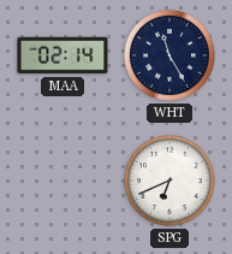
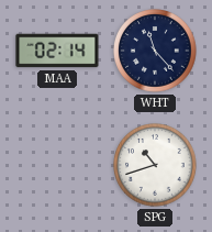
WHT: 11:25 -> 11:23
SPG: 6:41 -> 10:42
